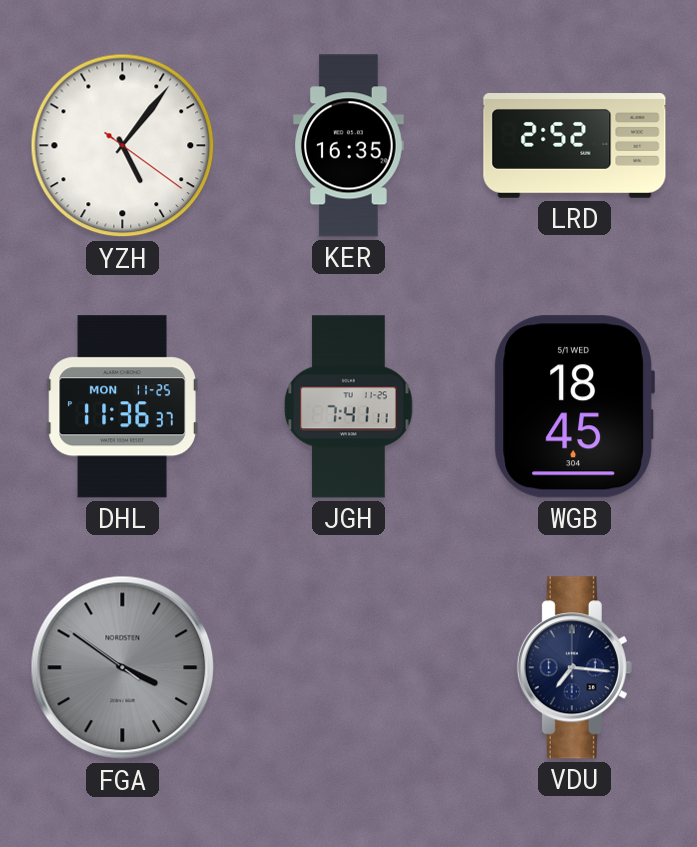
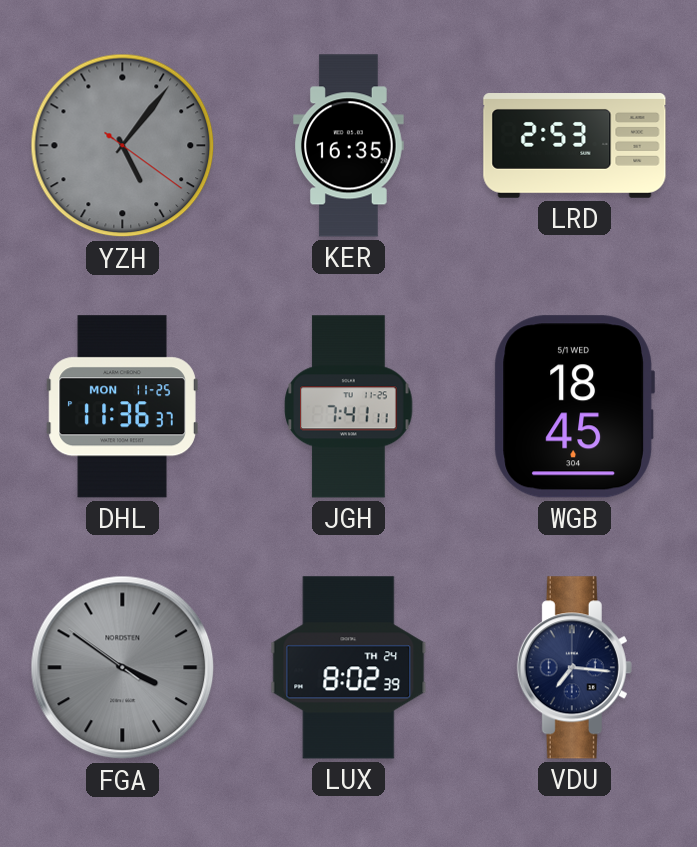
YZH dial: white -> grey
LRD: 2:52 -> 2:53
LUX: none -> 8:02
